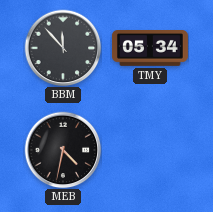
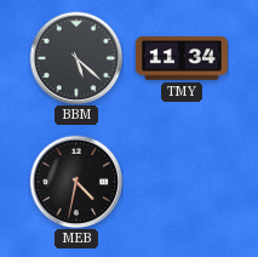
BBM: 11:53 -> 5:22
TMY: 05:34 -> 11:34
